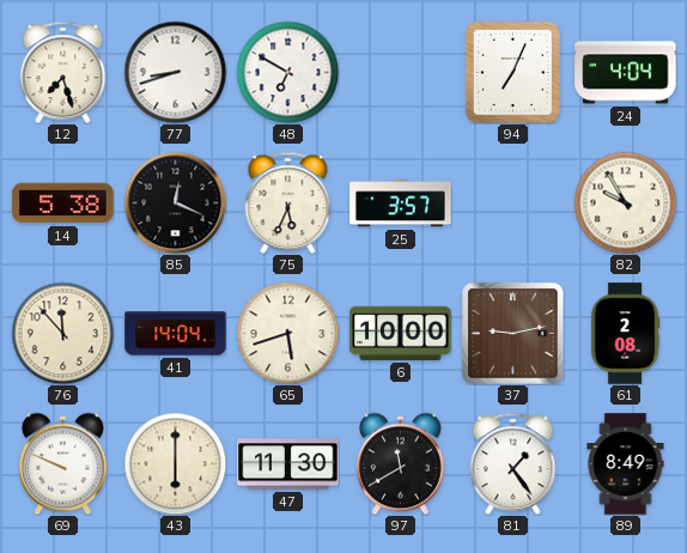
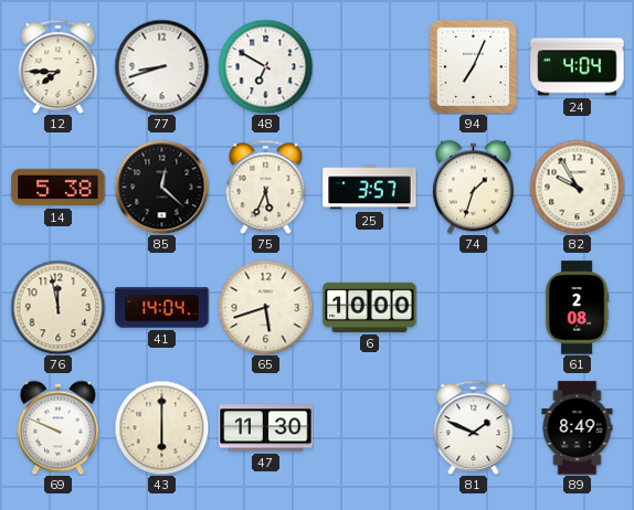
12: 7:27 -> 7:45
85: 12:19 -> 12:22
74: none -> 1:33
76: 11:53 -> 11:58
37: 9:13 -> none
97: 11:40 -> none
81: 1:24 -> 1:49
